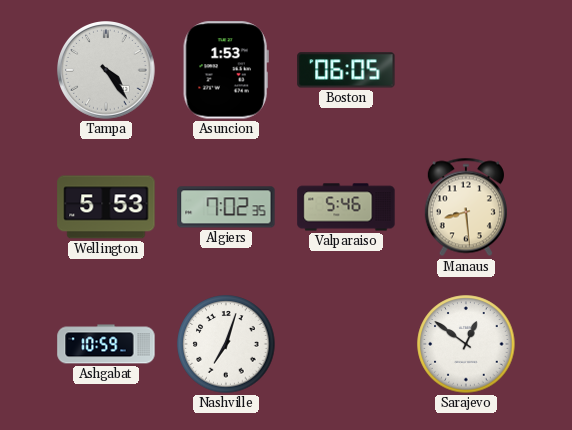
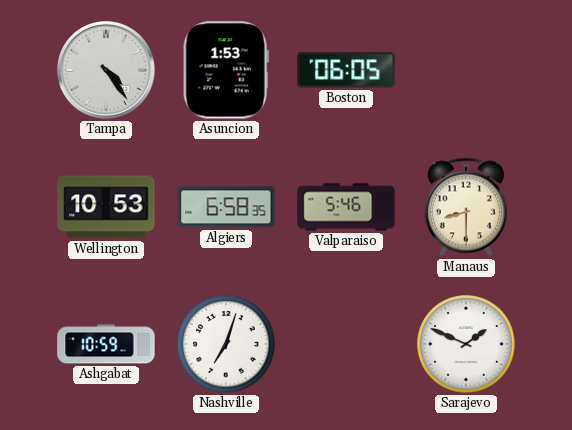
Wellington: 5:53 -> 10:53
Algiers: 7:02 -> 6:58
Manaus: 8:29 -> 8:30
Sarajevo: 12:51 -> 1:49
